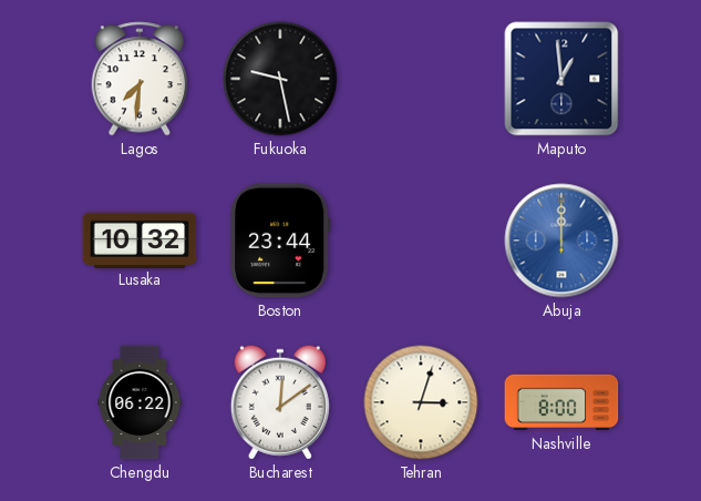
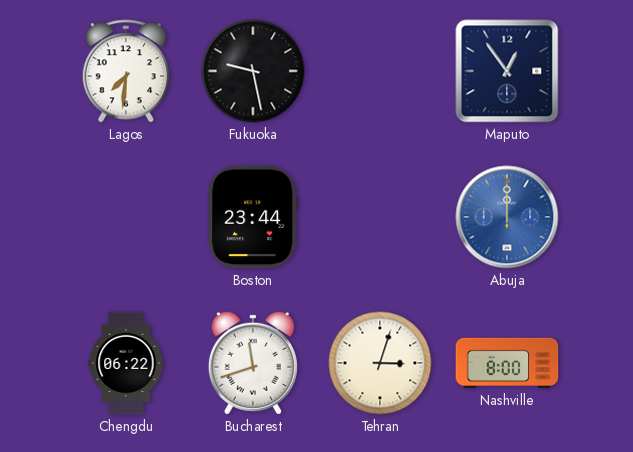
Maputo: 12:59 -> 12:54
Lusaka: 10:32 -> none
Bucharest: 12:09 -> 11:42
